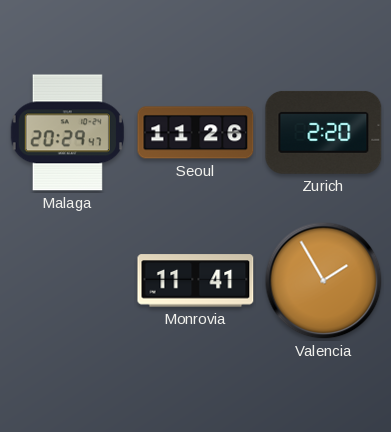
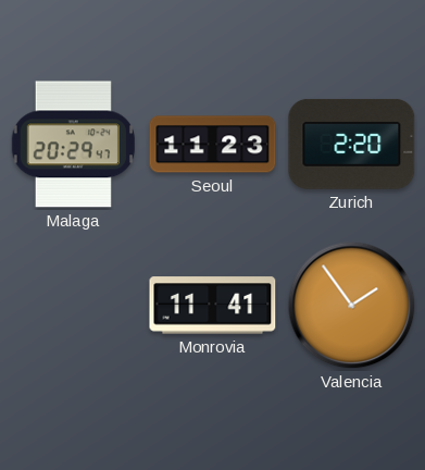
Seoul: 11:26 -> 11:23
Valencia: 1:55 -> 1:54
